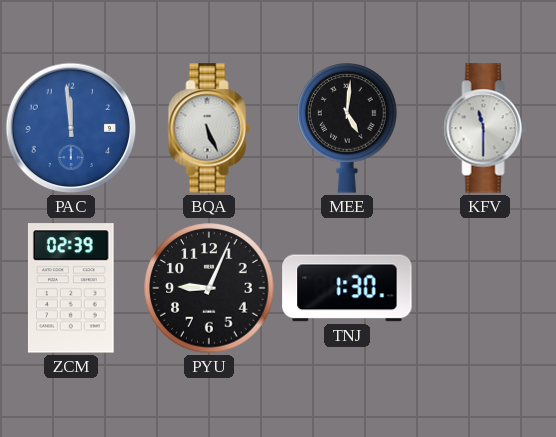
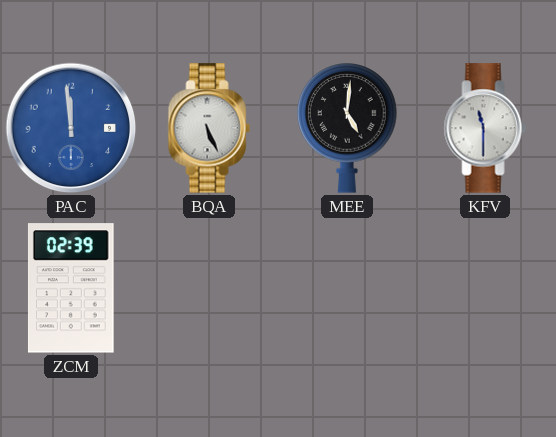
PYU: 9:04 -> none
TNJ: 1:30 -> none
